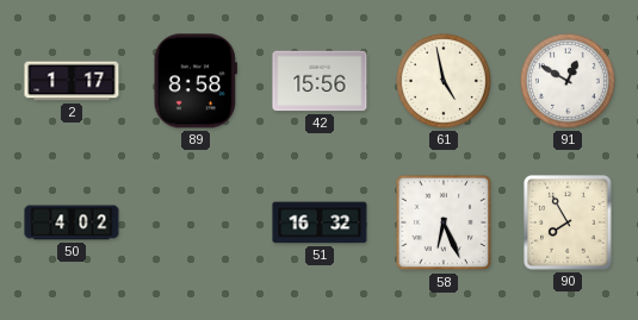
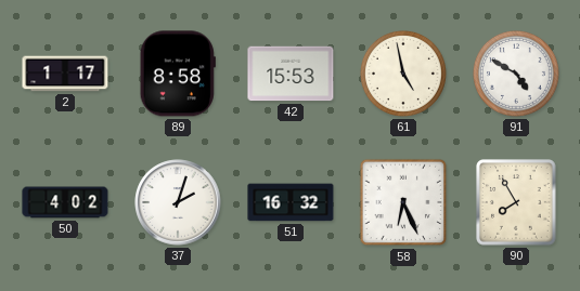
42: 15:56 -> 15:53
91: 12:50 -> 4:50
37: none -> 2:03
